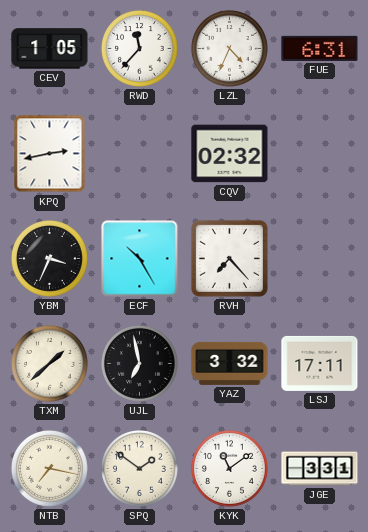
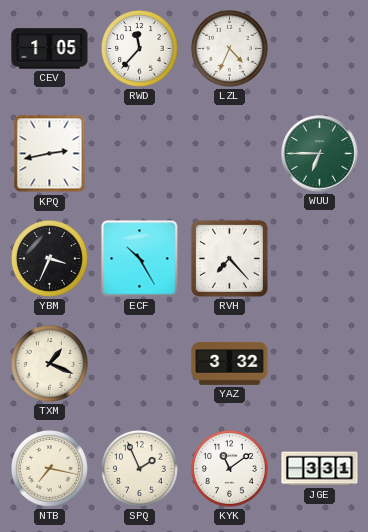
FUE: 6:31 -> none
CQV: 02:32 -> none
WUU: none -> 6:45
TXM: 1:38 -> 1:19
UJL: 6:58 -> none
LSJ: 17:11 -> none
SPQ: 1:51 -> 1:56
